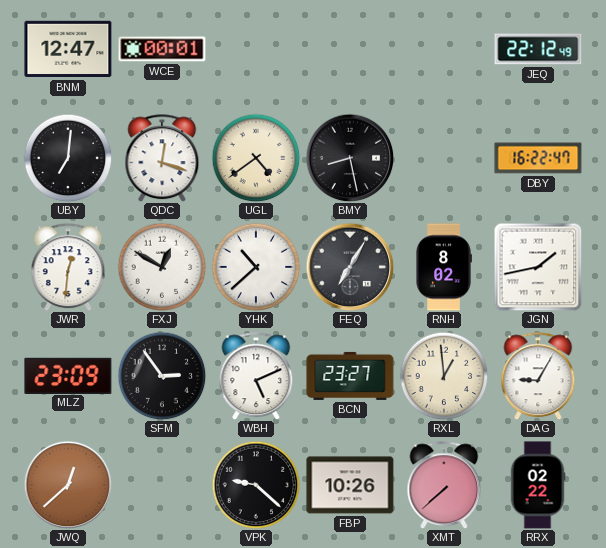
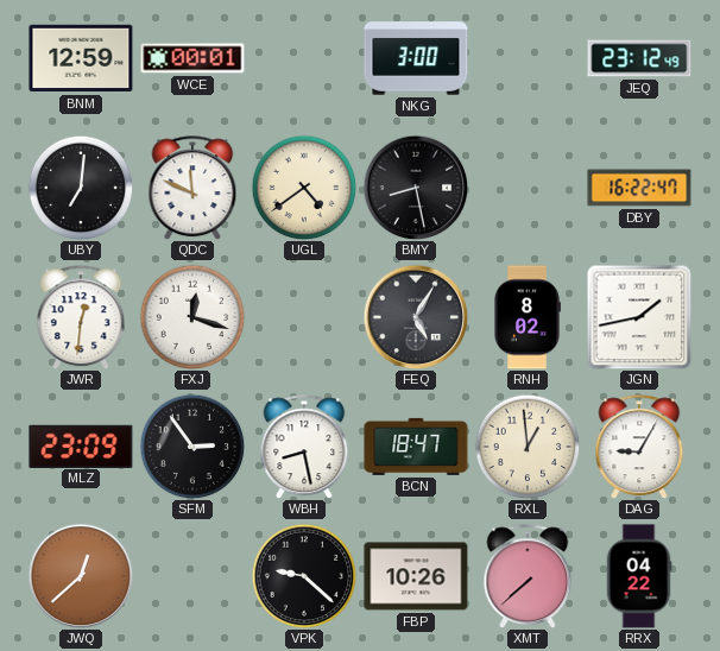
BNM: 12:47 -> 12:59
NKG: none -> 3:00
JEQ: 22:12 -> 23:12
QDC: 12:18 -> 11:49
FXJ: 12:50 -> 12:18
YHK: 10:38 -> none
FEQ: 7:05 -> 5:05
WBH: 5:11 -> 8:28
BCN: 23:27 -> 18:47
RRX: 02:22 -> 04:22
